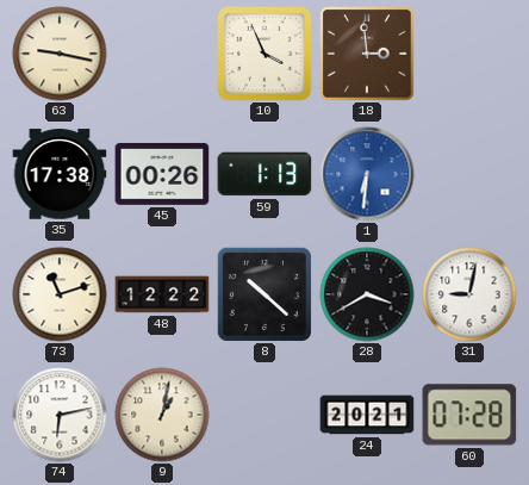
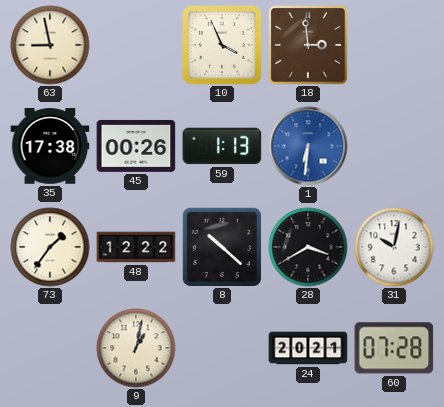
63: 9:17 -> 8:58
73: 11:12 -> 1:36
31: 9:02 -> 10:02
74: 6:13 -> none
